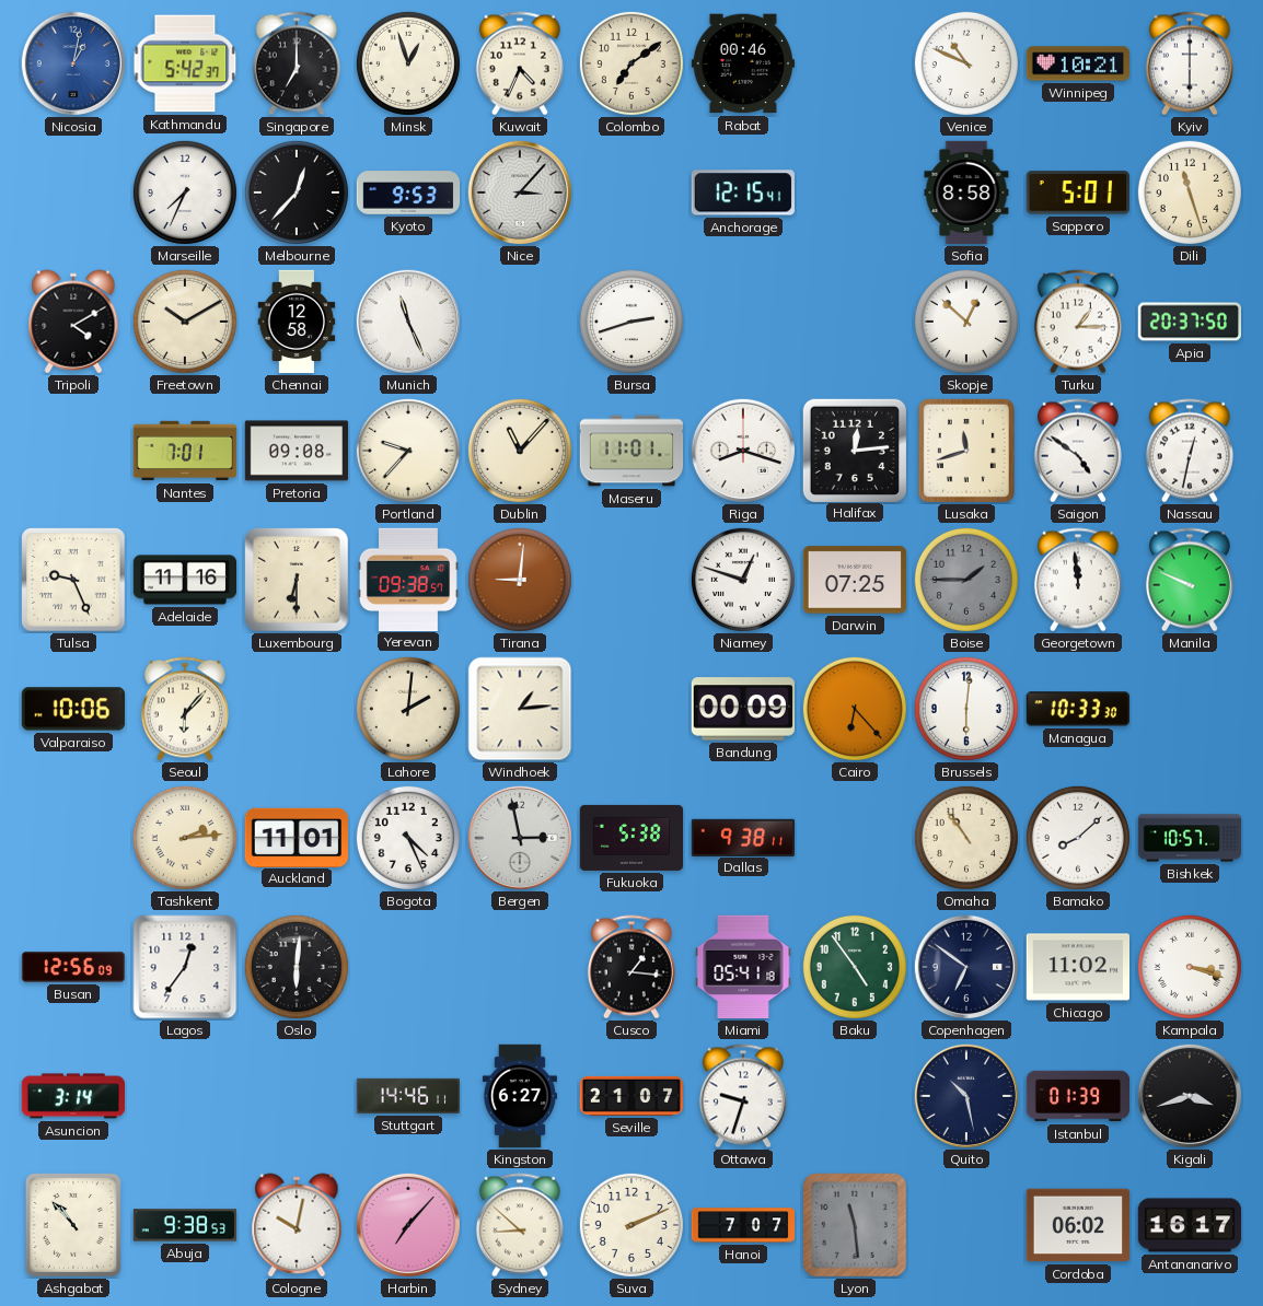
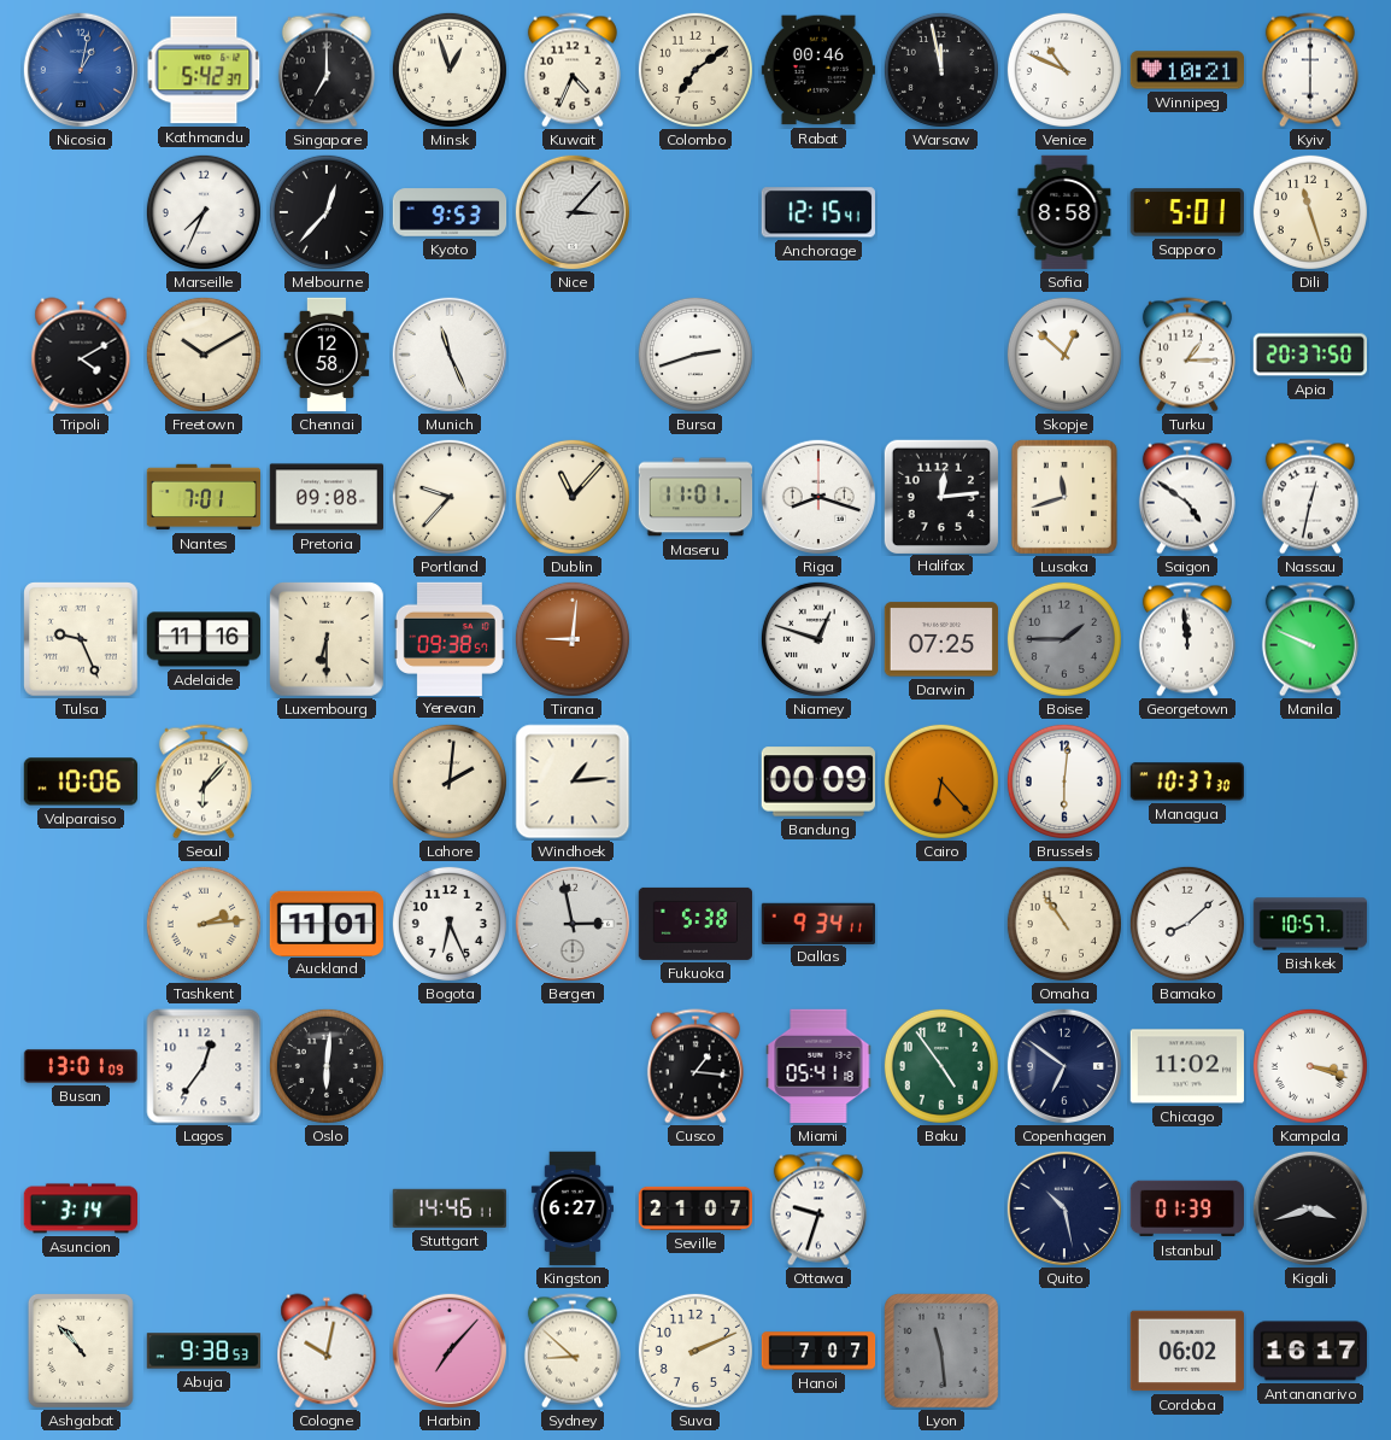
Warsaw: none -> 11:58
Managua: 10:33 -> 10:37
Bogota: 4:26 -> 6:26
Dallas: 9:38 -> 9:34
Busan: 12:56 -> 13:01
